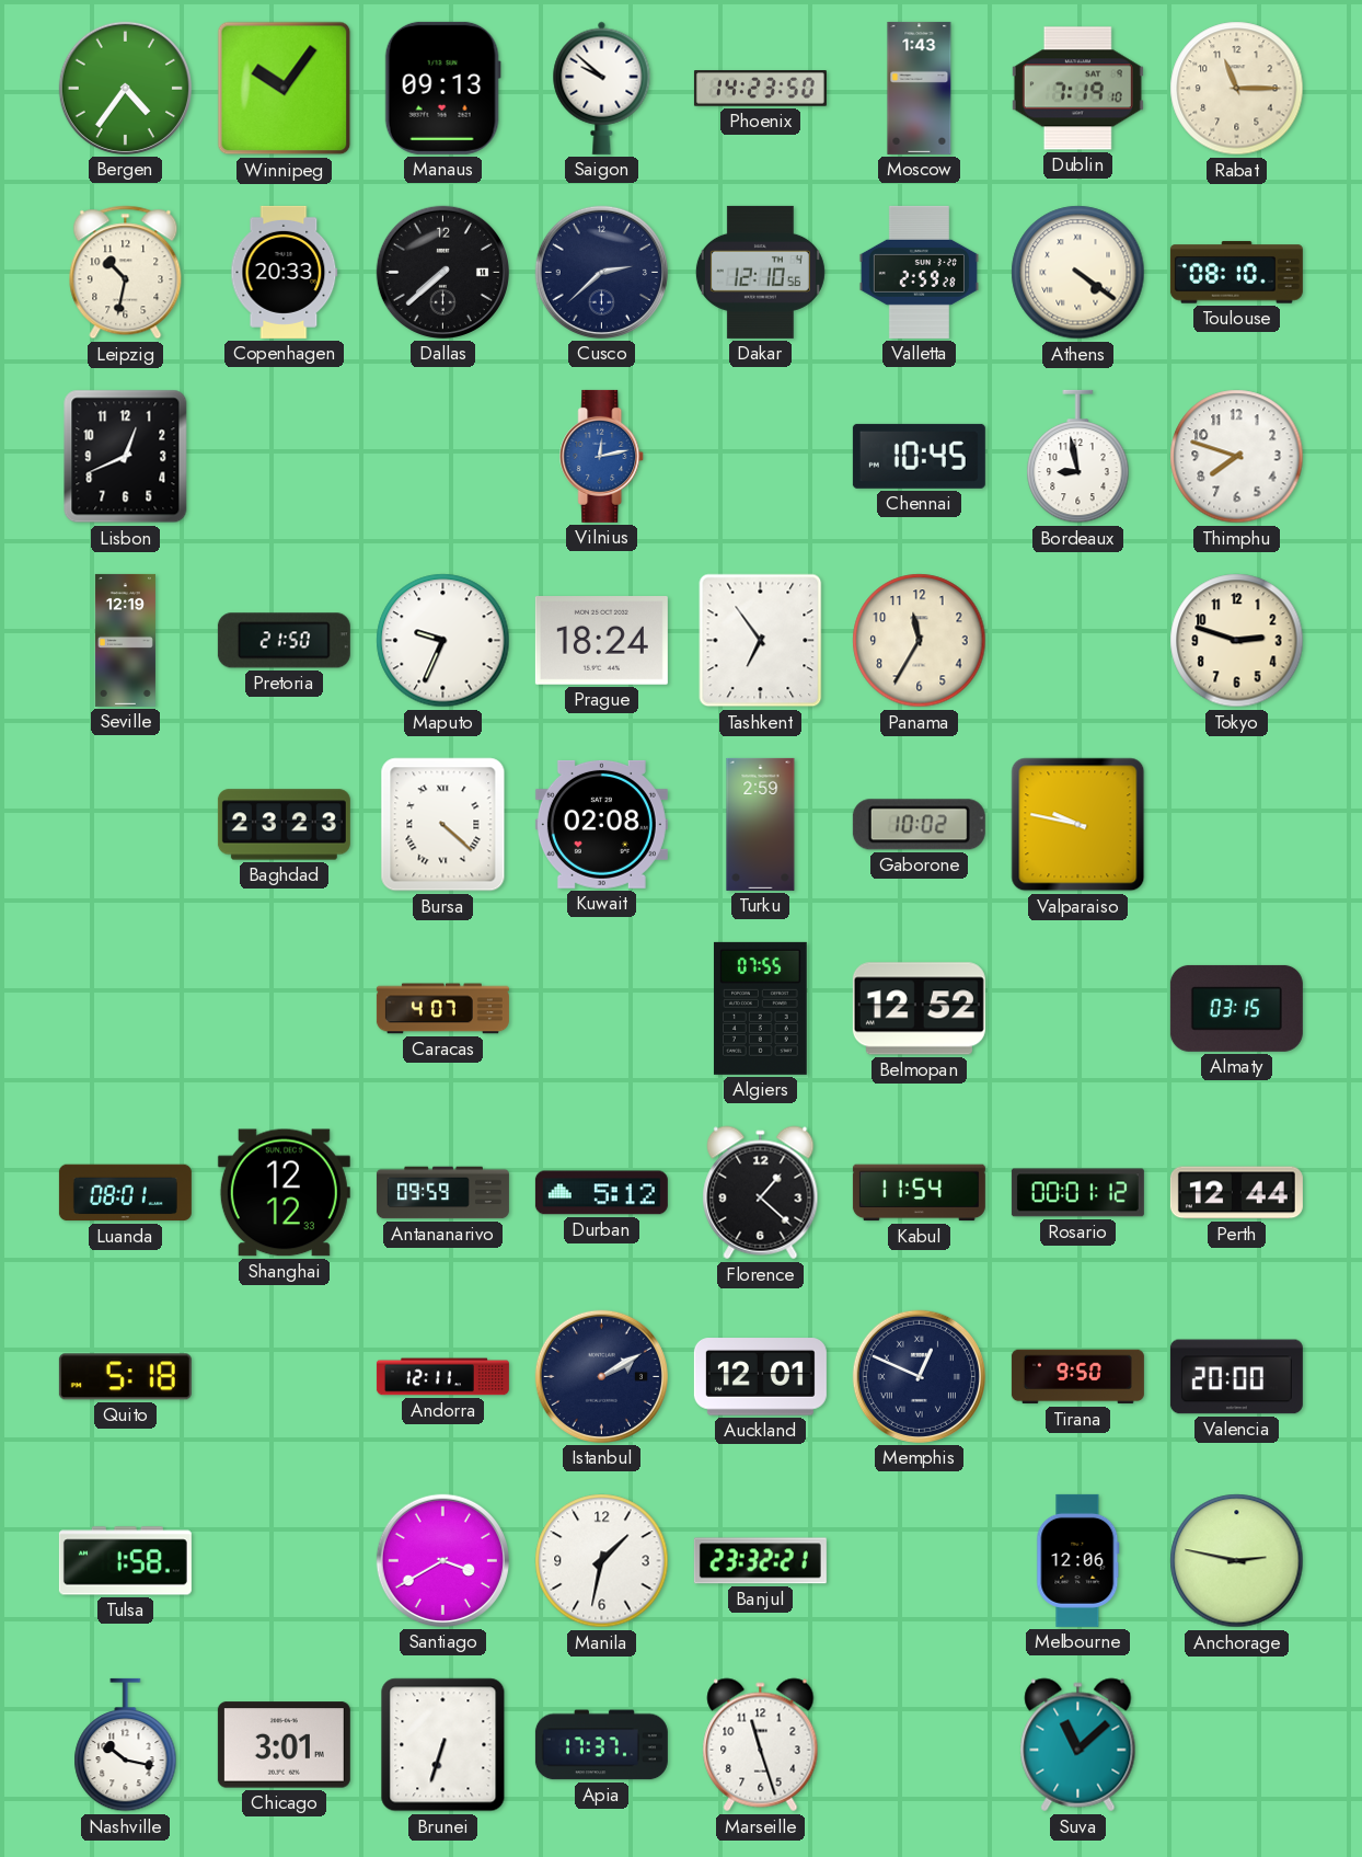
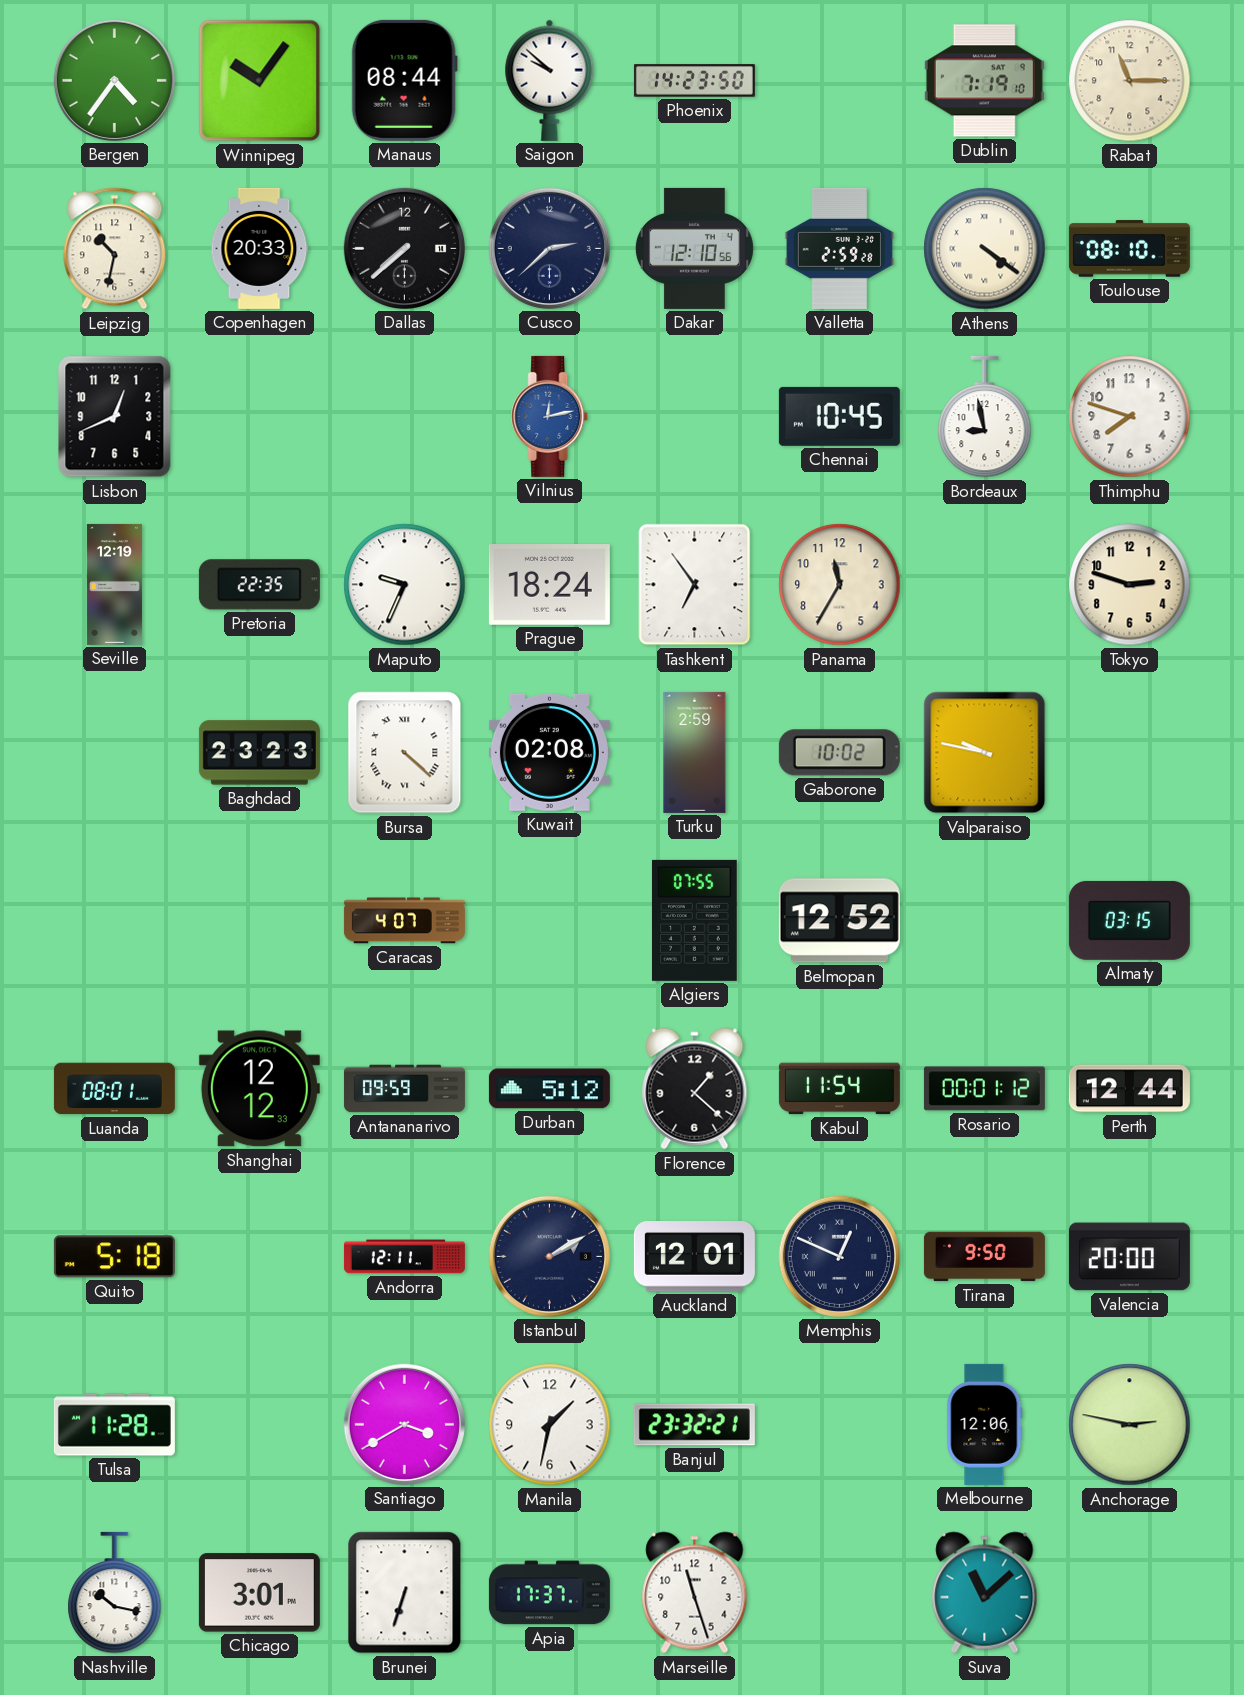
Manaus: 09:13 -> 08:44
Moscow: 1:43 -> none
Pretoria: 21:50 -> 22:35
Tulsa: 1:58 -> 11:28
